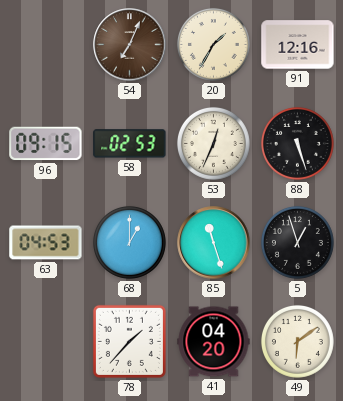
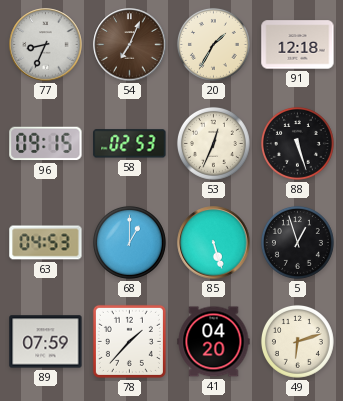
77: none -> 8:34
91: 12:16 -> 12:18
85: 11:27 -> 5:27
89: none -> 07:59
49: 6:09 -> 6:12
